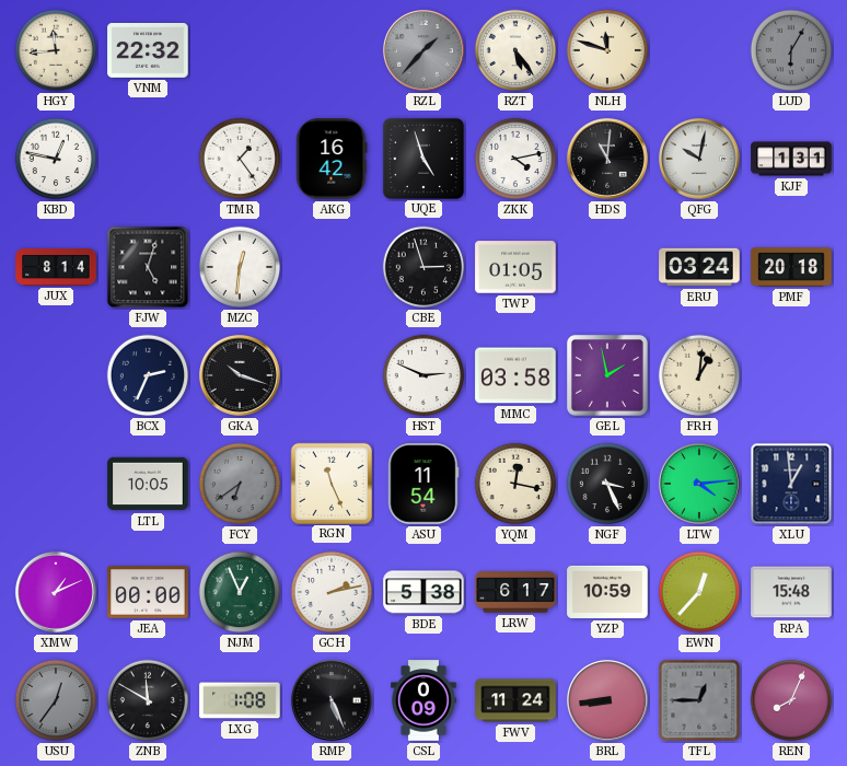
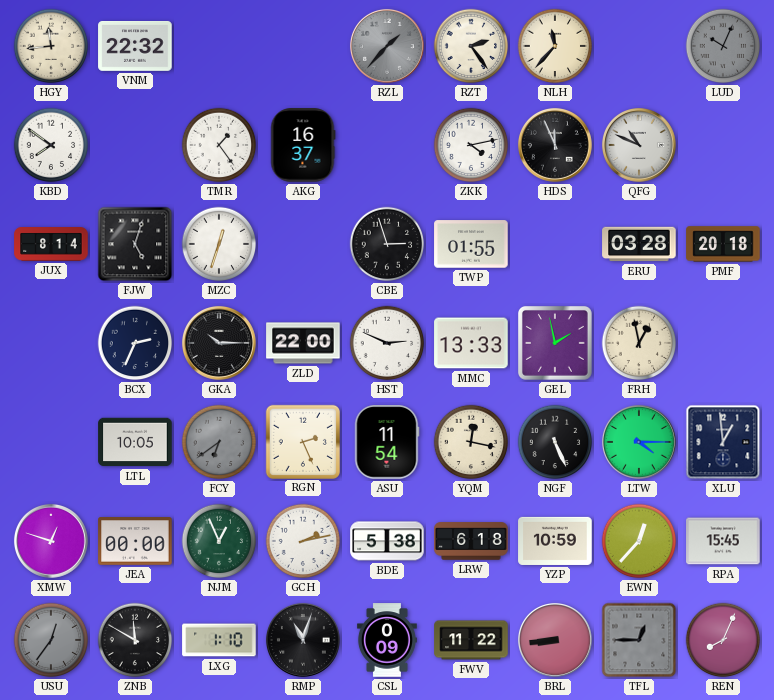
RZT: 5:24 -> 2:24
NLH: 11:48 -> 11:37
LUD: 6:05 -> 10:04
KBD: 12:47 -> 7:51
AKG: 16:42 -> 16:37
UQE: 4:57 -> none
HDS: 11:01 -> 11:56
QFG: 10:02 -> 10:49
KJF: 1:31 -> none
MZC: 12:31 -> 12:33
TWP: 01:05 -> 01:55
ERU: 03:24 -> 03:28
GKA: 10:18 -> 10:15
ZLD: none -> 22:00
MMC: 03:58 -> 13:33
FRH: 1:01 -> 12:58
RGN: 11:26 -> 2:26
NGF: 3:26 -> 5:26
LTW: 4:14 -> 4:15
XMW: 1:11 -> 12:48
LRW: 6:17 -> 6:18
RPA: 15:48 -> 15:45
LXG: 1:08 -> 1:10
RMP: 5:26 -> 11:03
FWV: 11:24 -> 11:22
